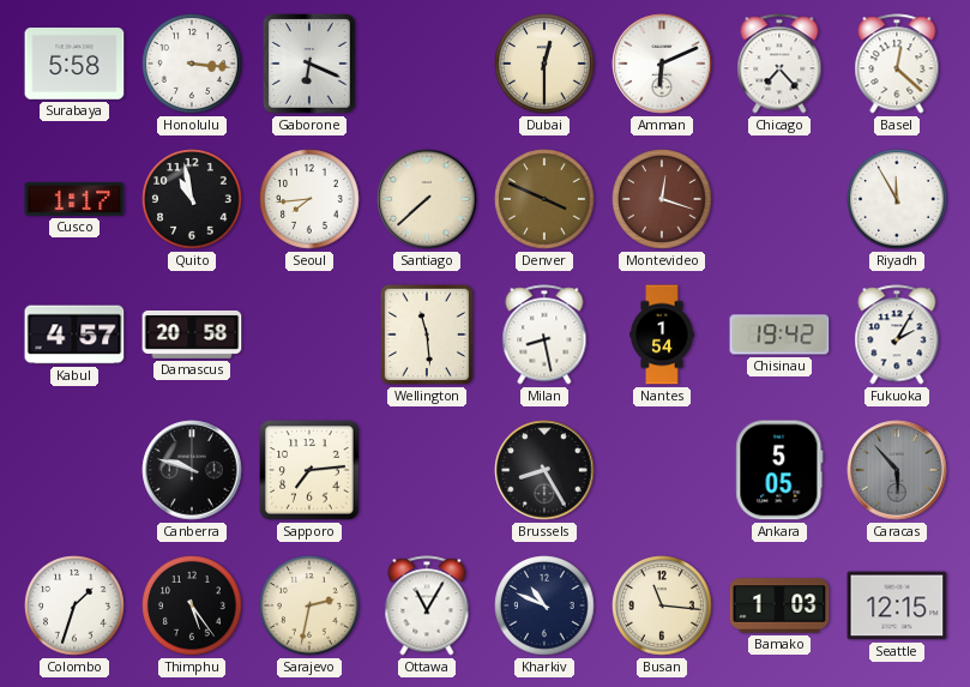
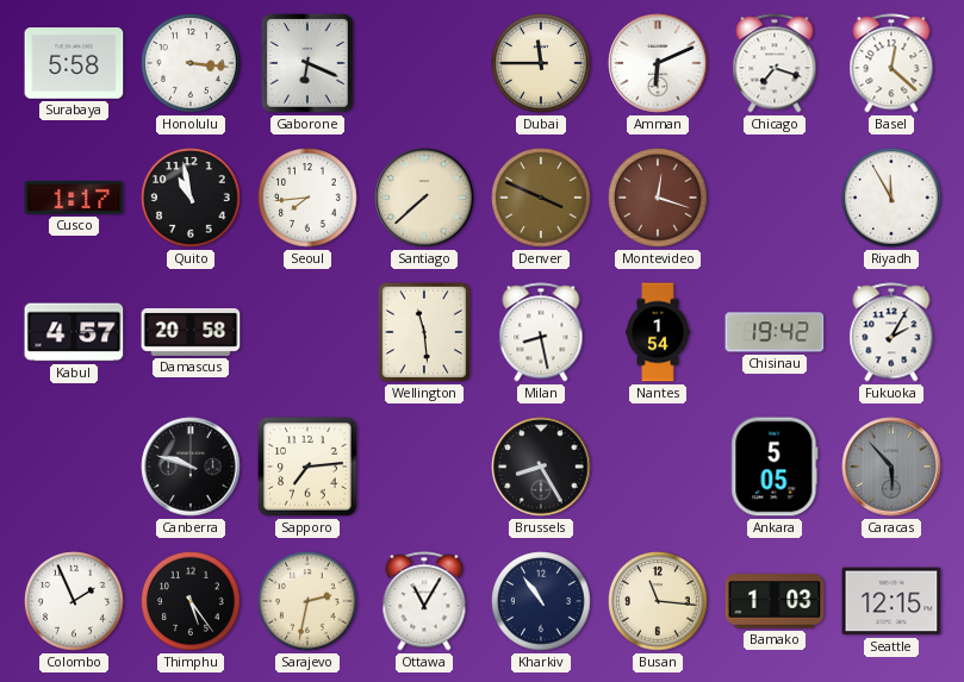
Dubai: 12:30 -> 11:45
Chicago: 7:23 -> 7:18
Colombo: 1:33 -> 1:56
Kharkiv: 10:49 -> 10:54
